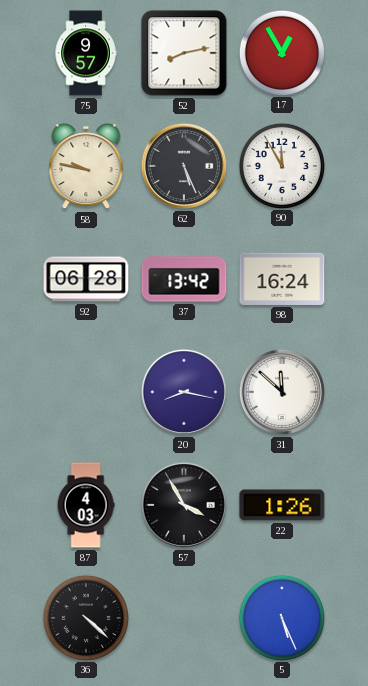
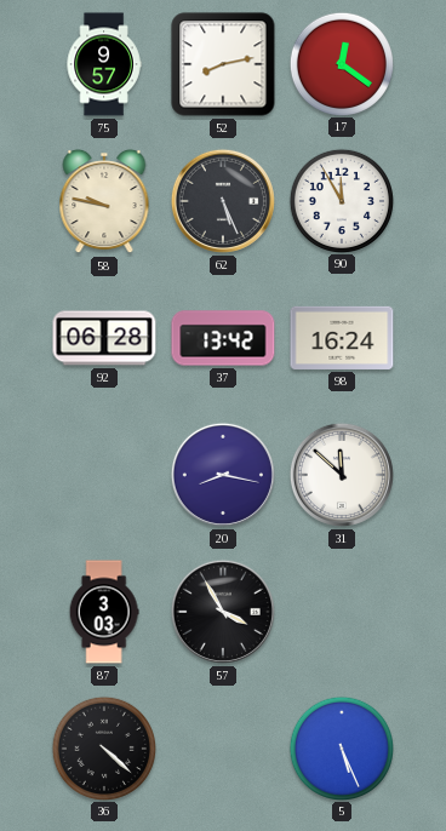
17: 12:55 -> 12:21
87: 4:03 -> 3:03
22: 1:26 -> none
